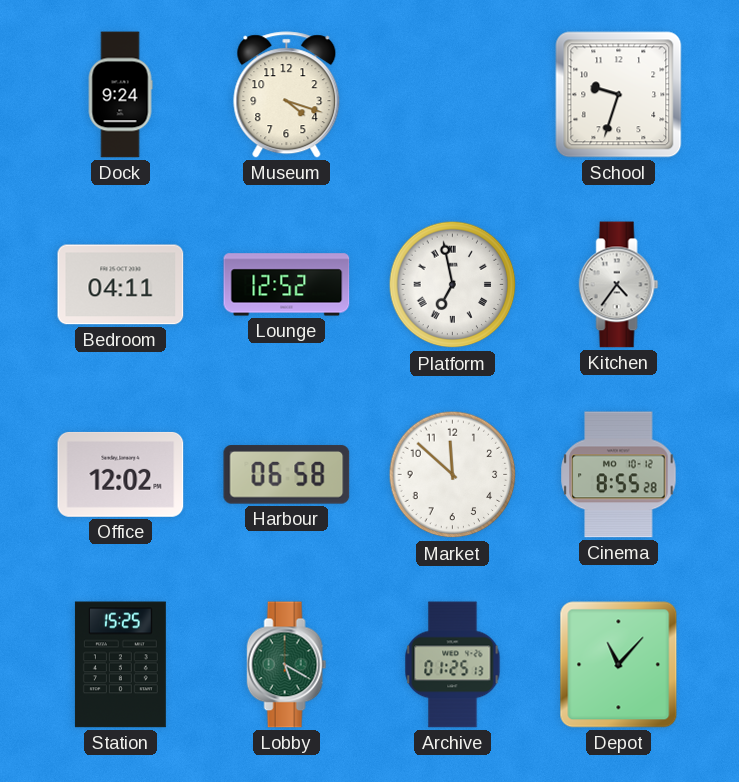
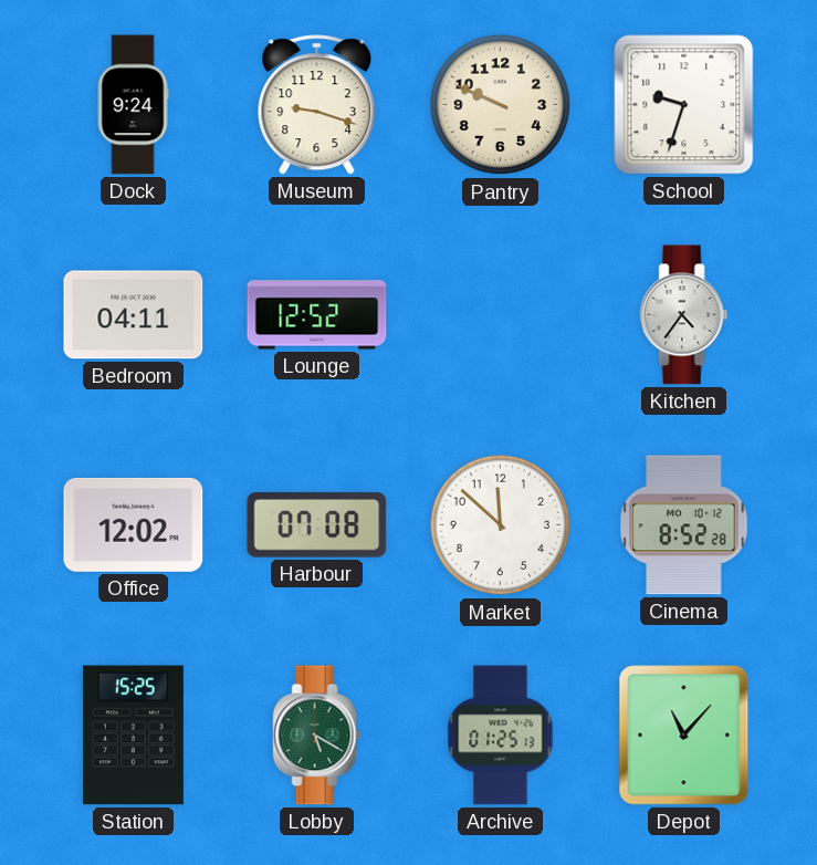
Museum: 4:18 -> 9:18
Pantry: none -> 9:49
Platform: 6:58 -> none
Harbour: 06:58 -> 07:08
Cinema: 8:55 -> 8:52
